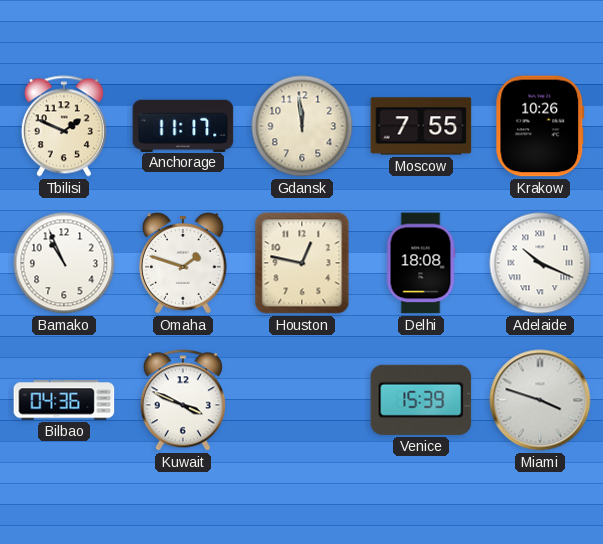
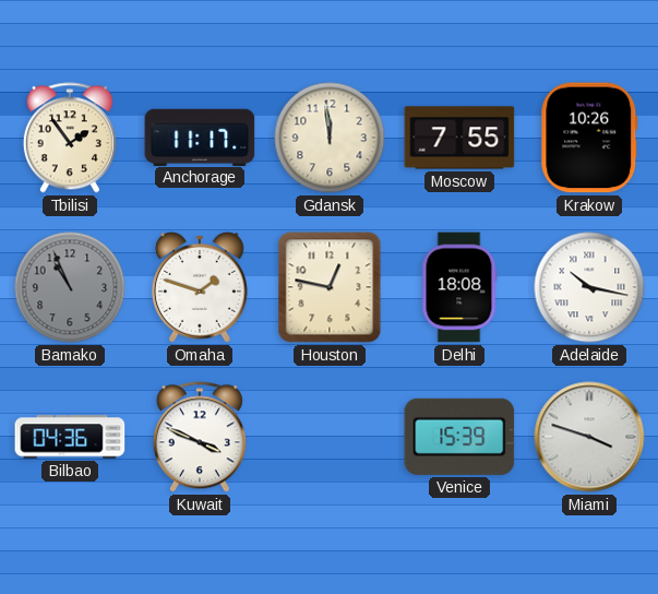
Tbilisi: 1:49 -> 1:54
Bamako dial: white -> grey
Adelaide: 10:19 -> 10:17
